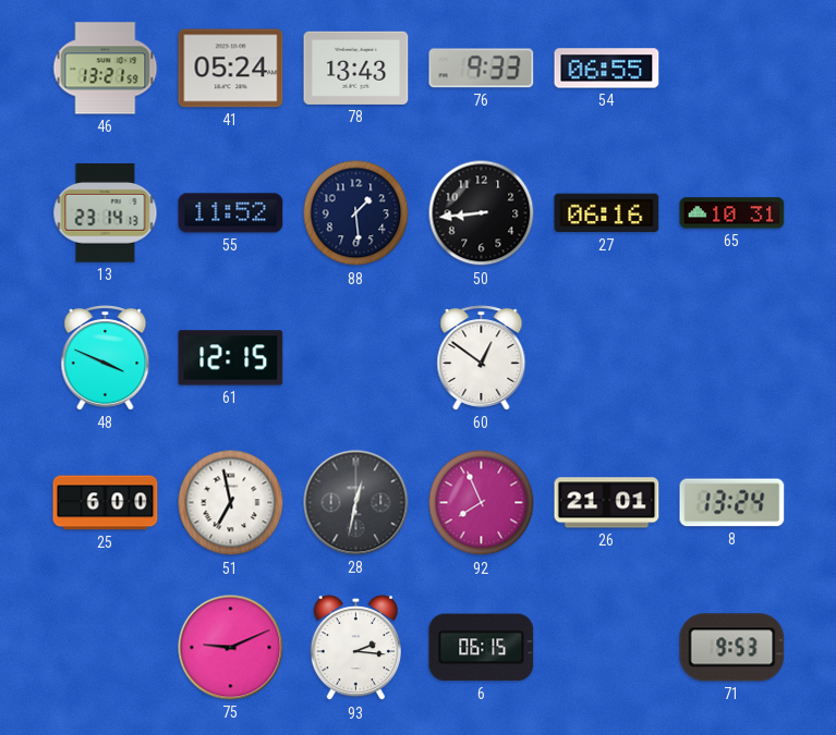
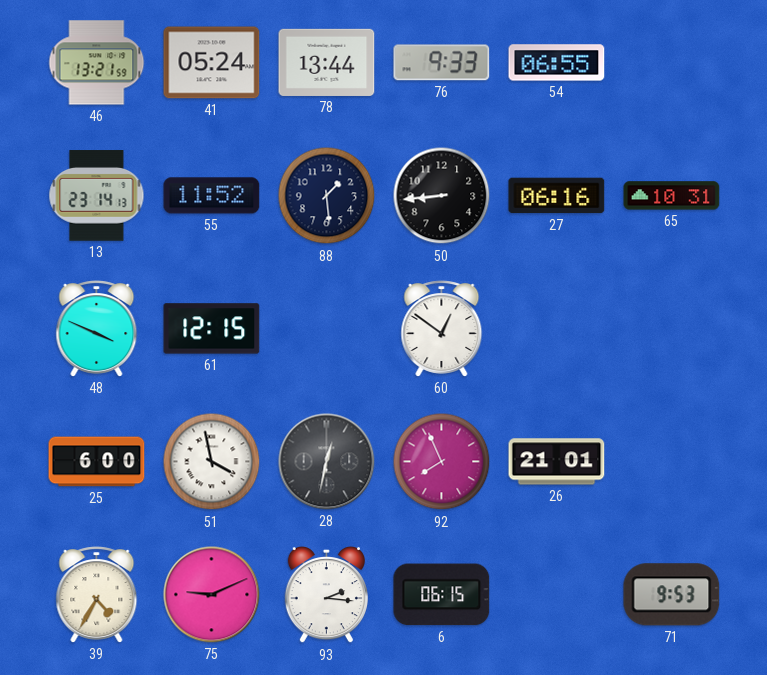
78: 13:43 -> 13:44
51: 6:58 -> 3:58
8: 13:24 -> none
39: none -> 4:35
